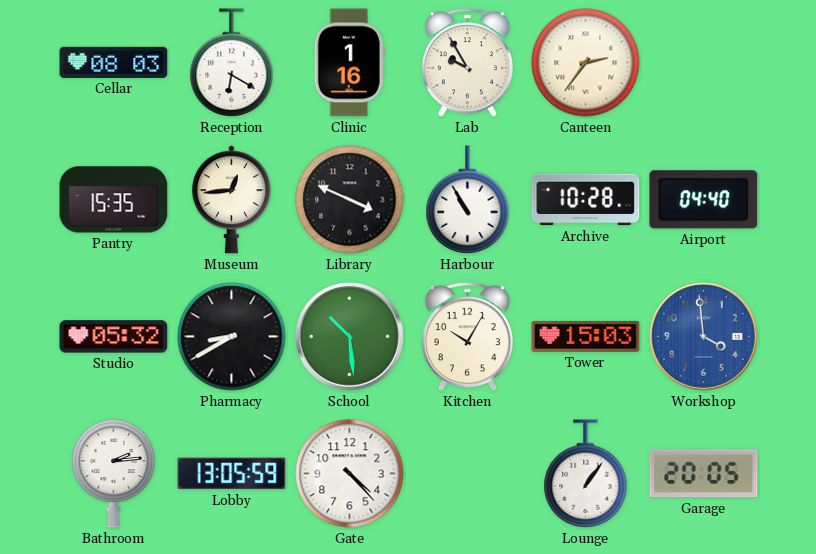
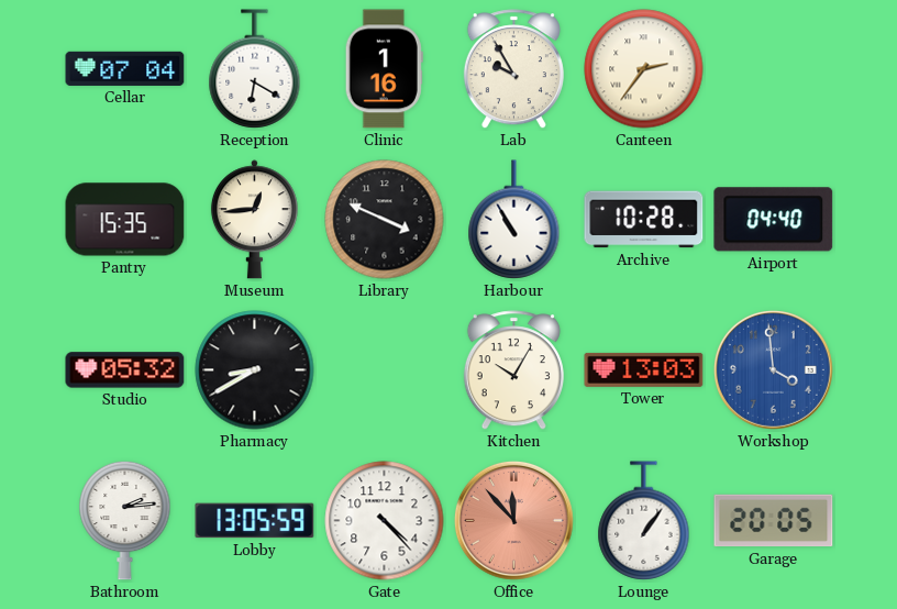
Cellar: 08:03 -> 07:04
School: 10:29 -> none
Tower: 15:03 -> 13:03
Office: none -> 11:53
